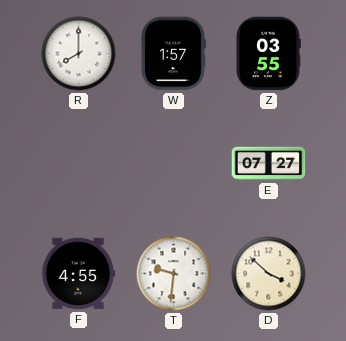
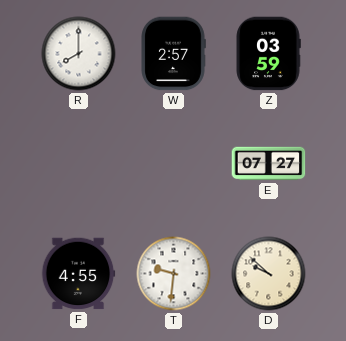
W: 1:57 -> 2:57
Z: 03:55 -> 03:59
D: 3:52 -> 9:52
